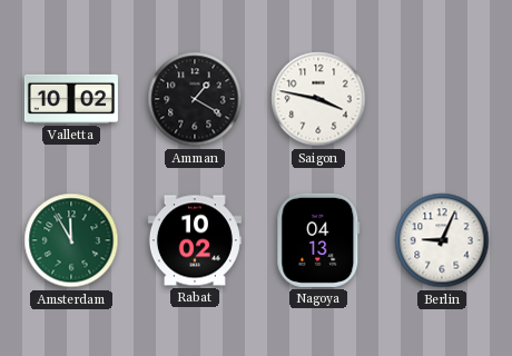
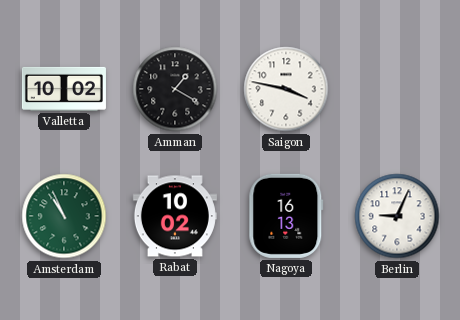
Amsterdam: 11:55 -> 10:56
Nagoya: 04:13 -> 16:13
